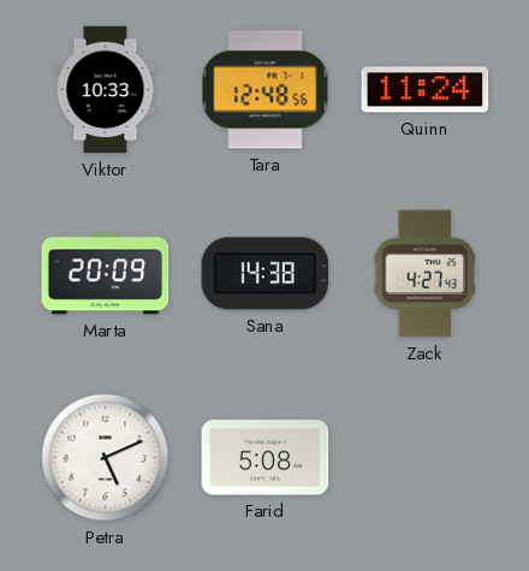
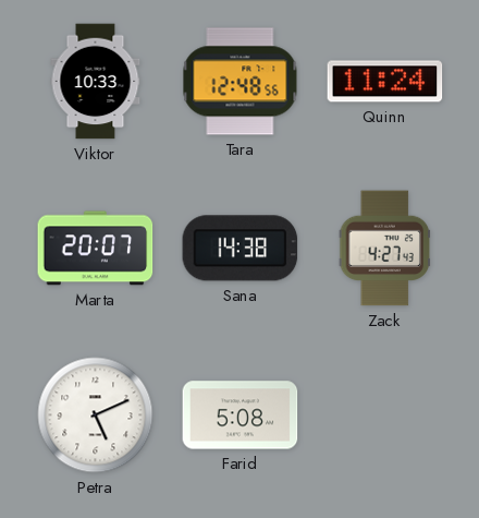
Marta: 20:09 -> 20:07
